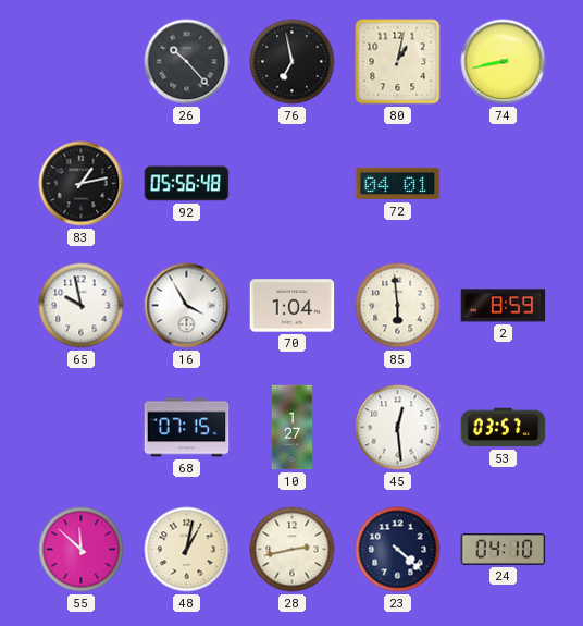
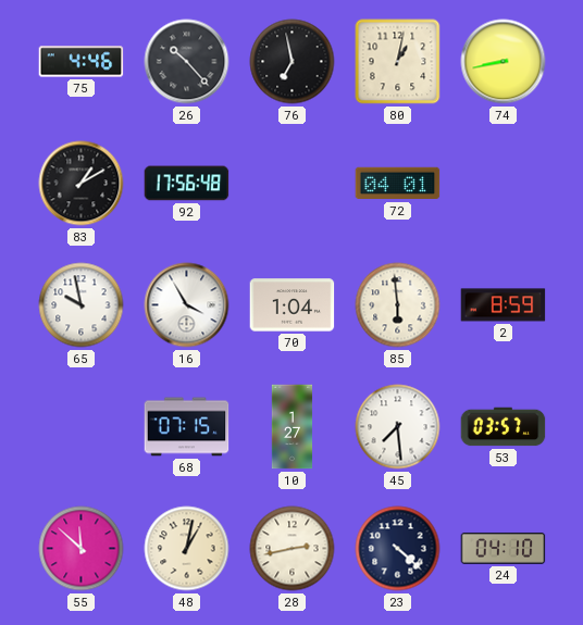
75: none -> 4:46
83: 1:13 -> 1:10
92: 05:56 -> 17:56
45: 12:29 -> 7:29
